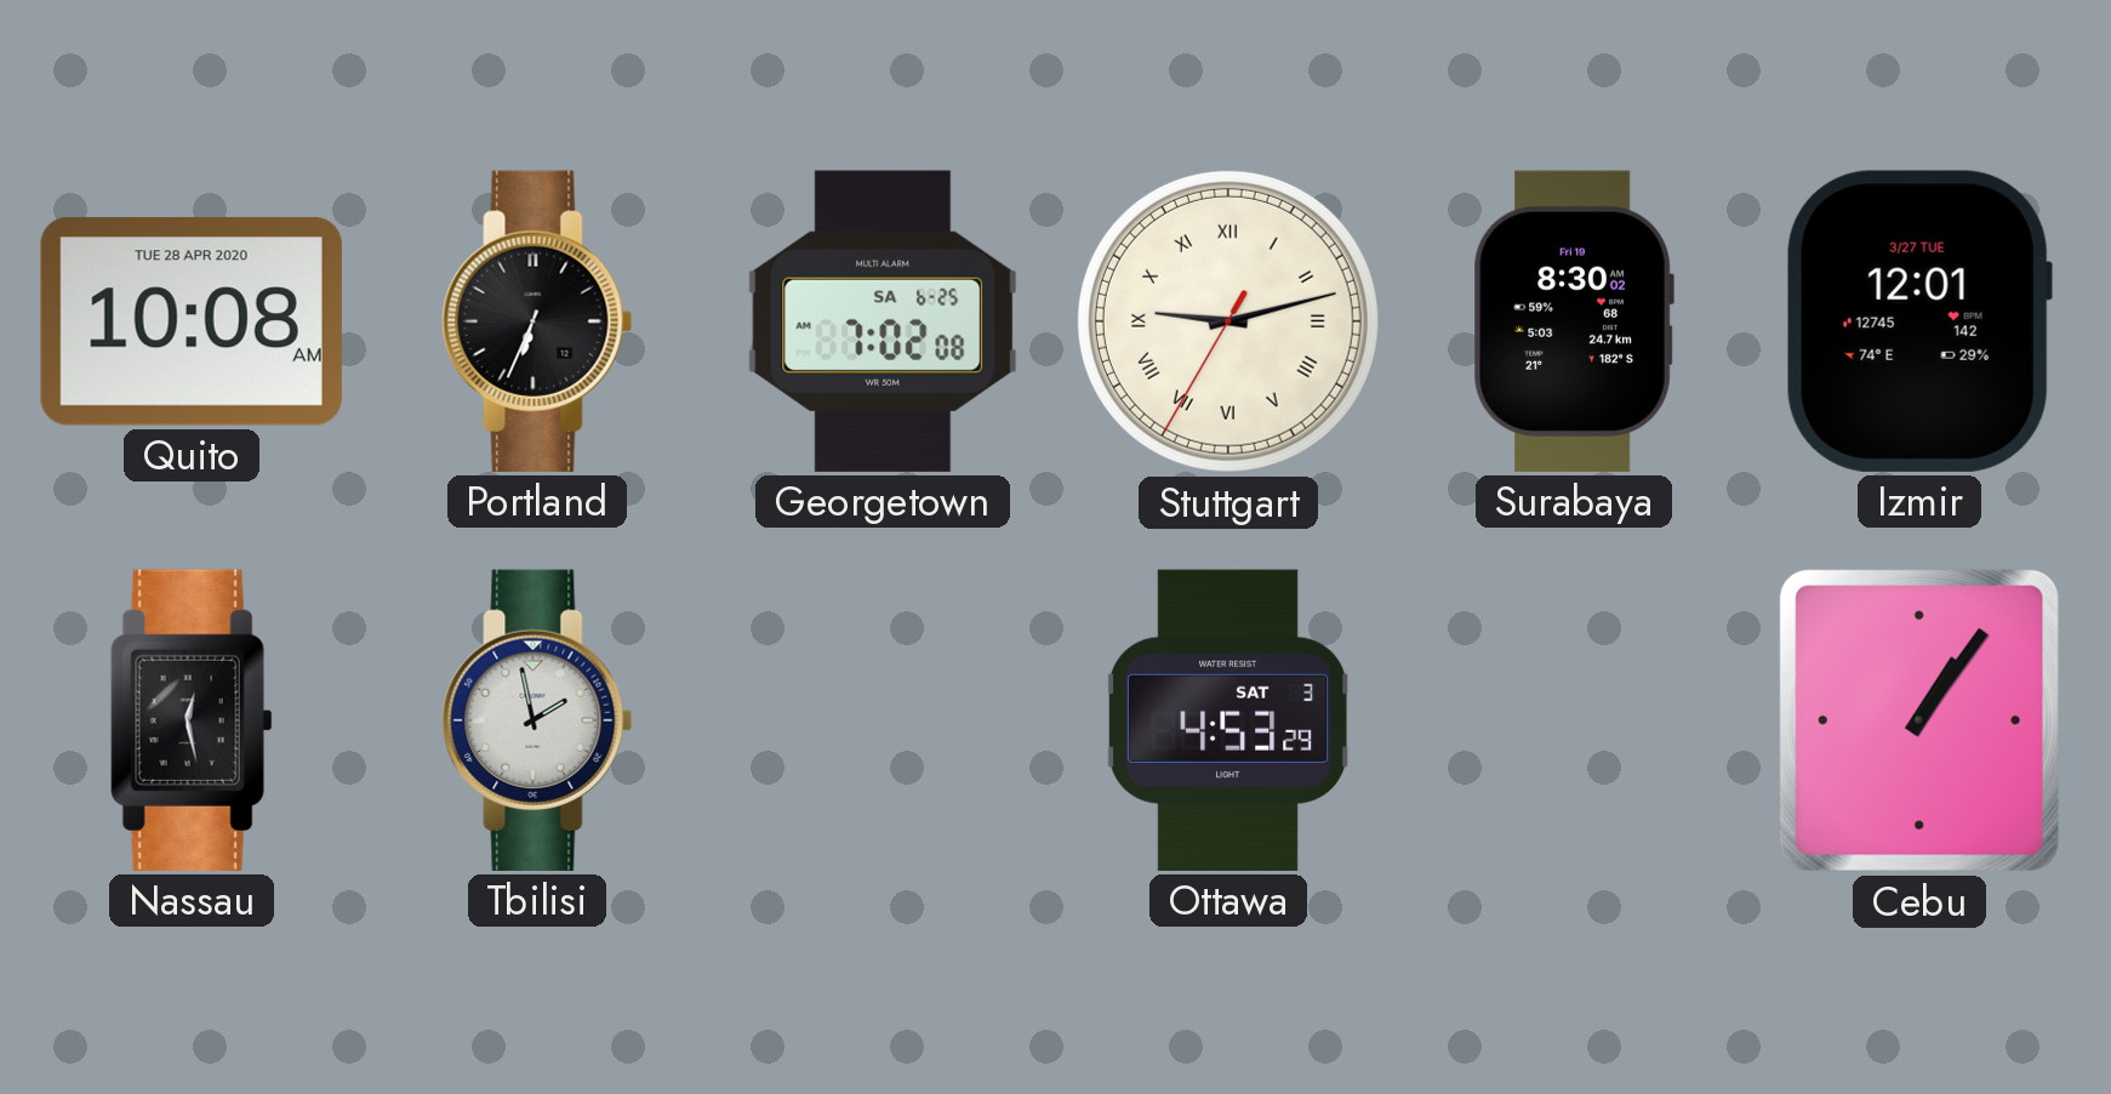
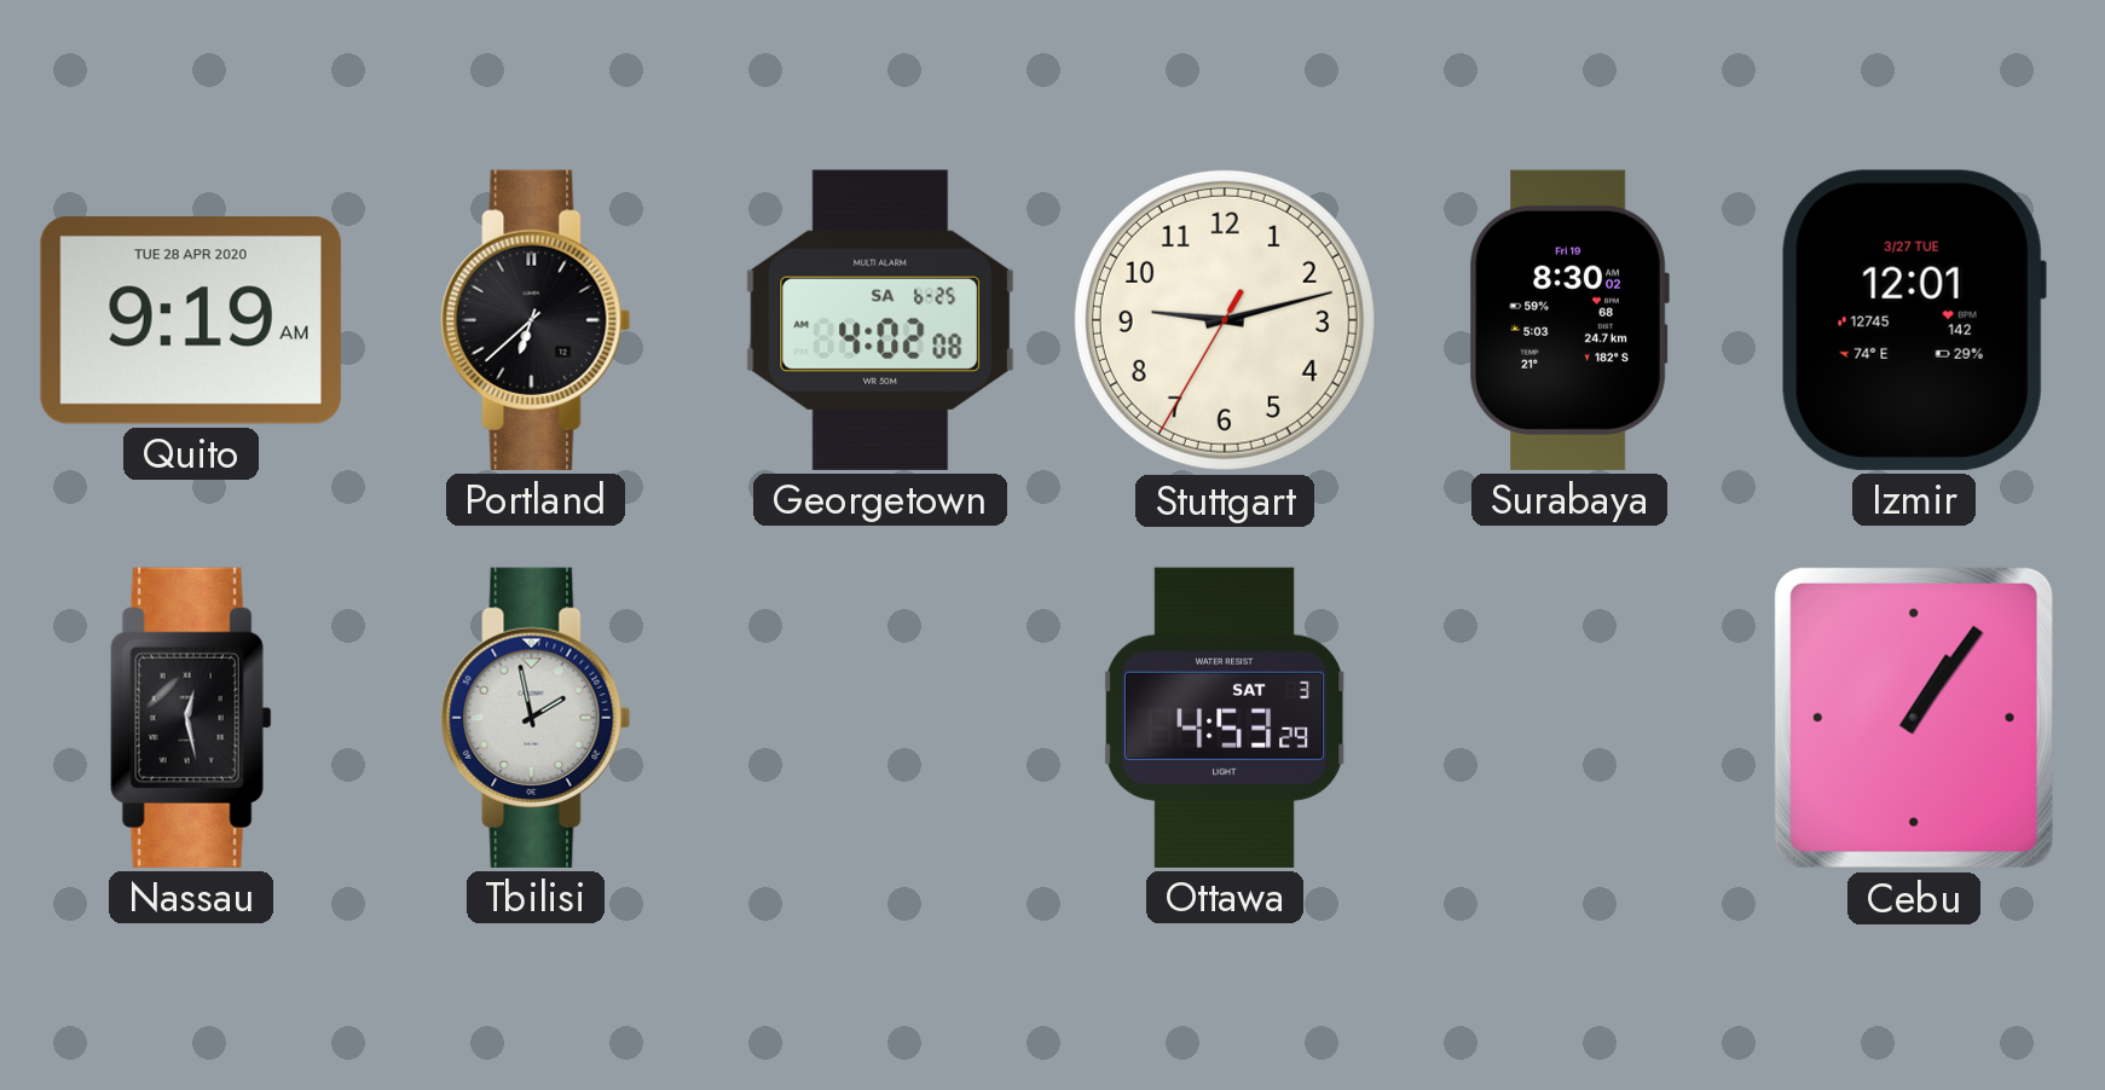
Quito: 10:08 -> 9:19
Portland: 6:34 -> 6:38
Georgetown: 7:02 -> 4:02
Stuttgart numerals: Roman -> Arabic
